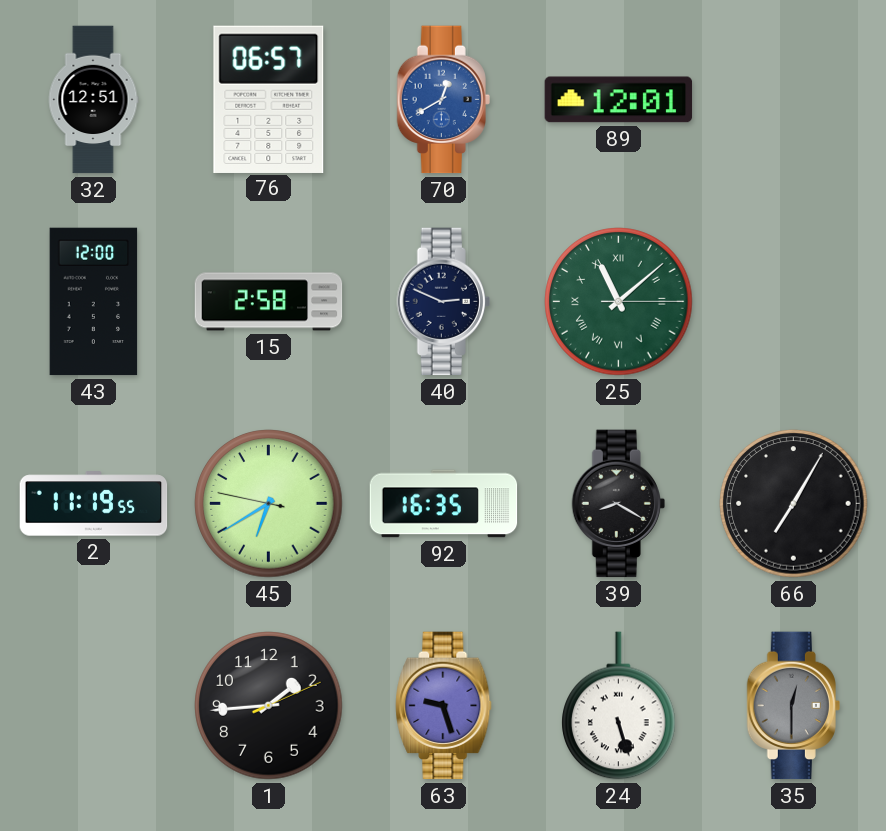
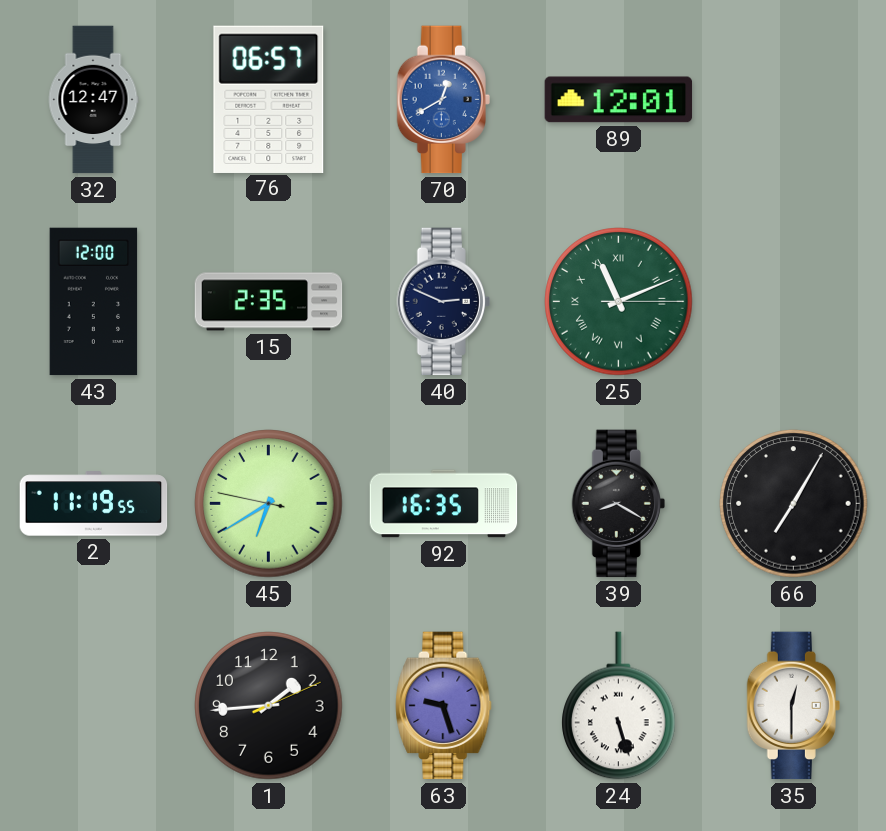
32: 12:51 -> 12:47
15: 2:58 -> 2:35
25: 11:08 -> 11:11
35 dial: grey -> white
